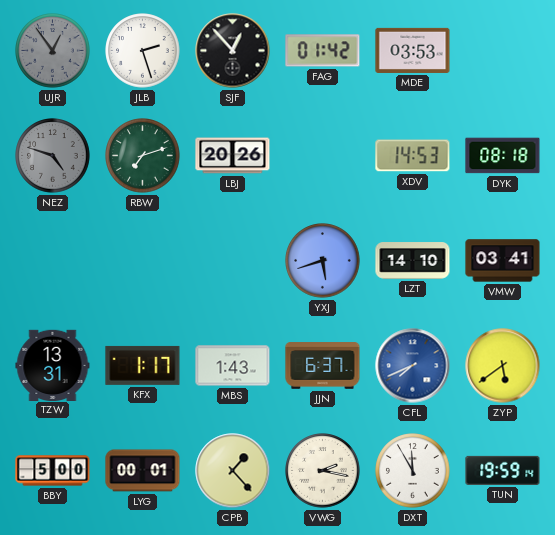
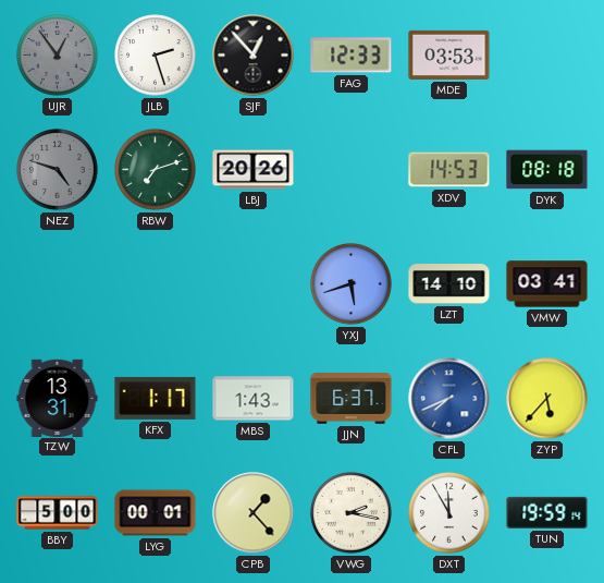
FAG: 01:42 -> 12:33
ZYP: 5:39 -> 5:37
